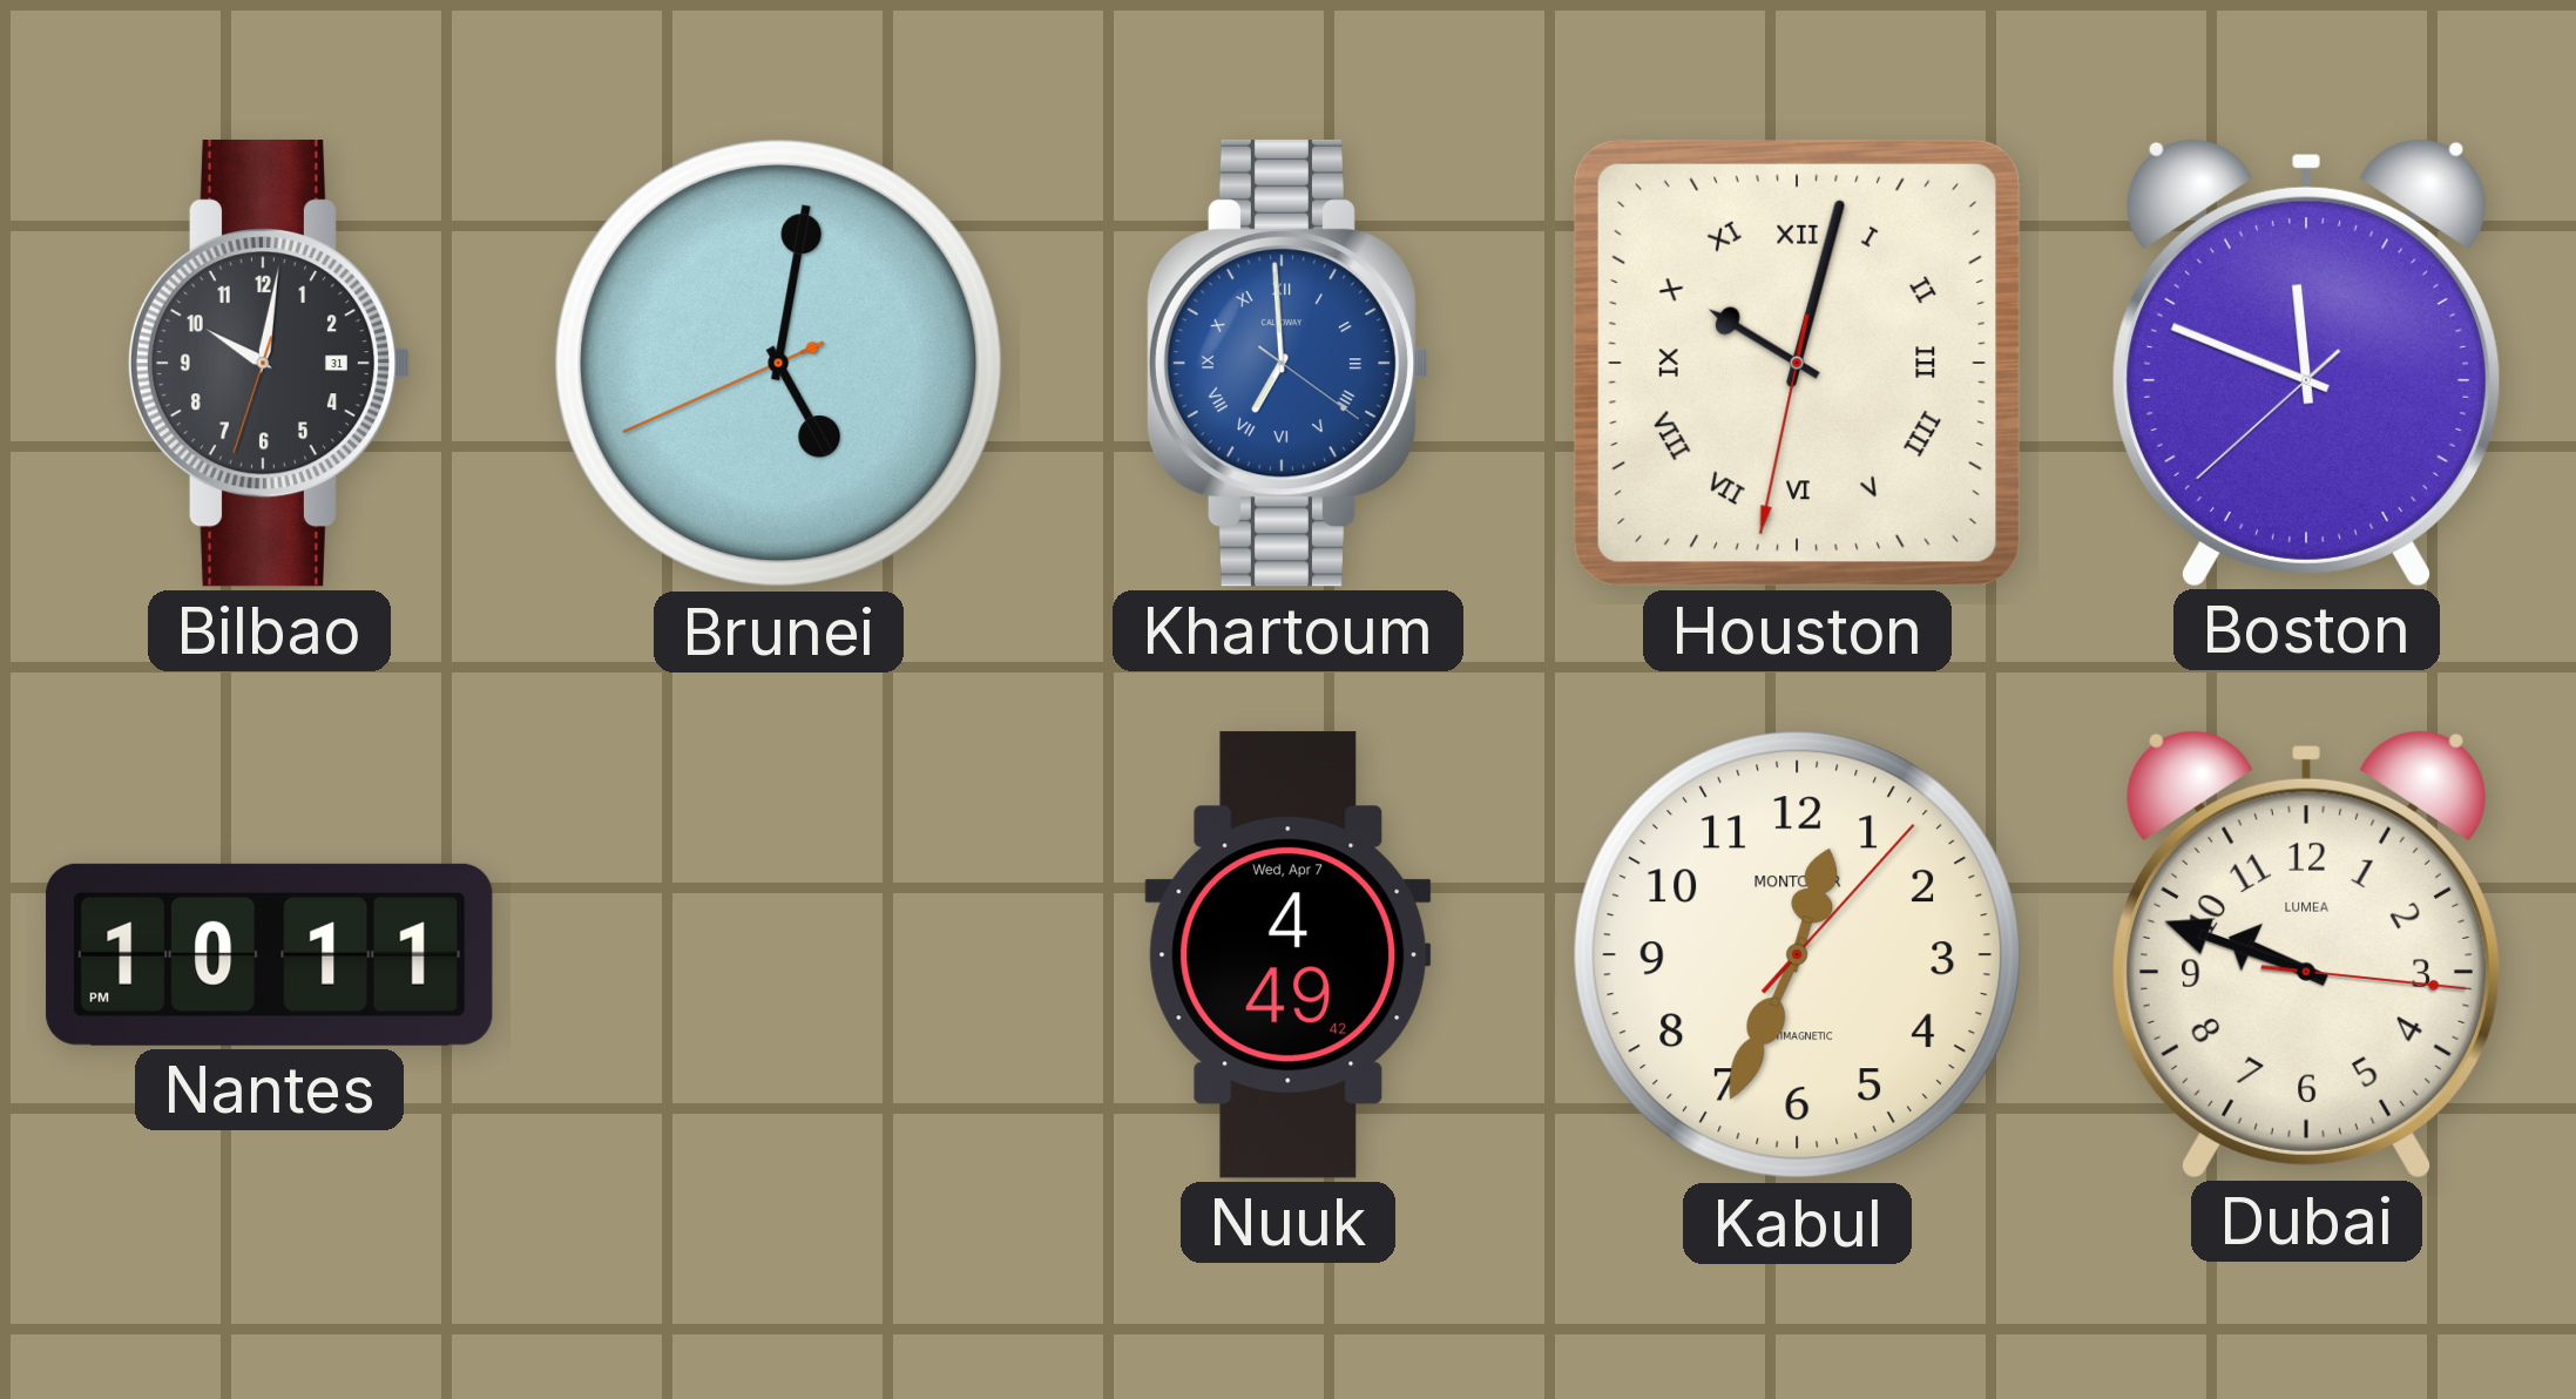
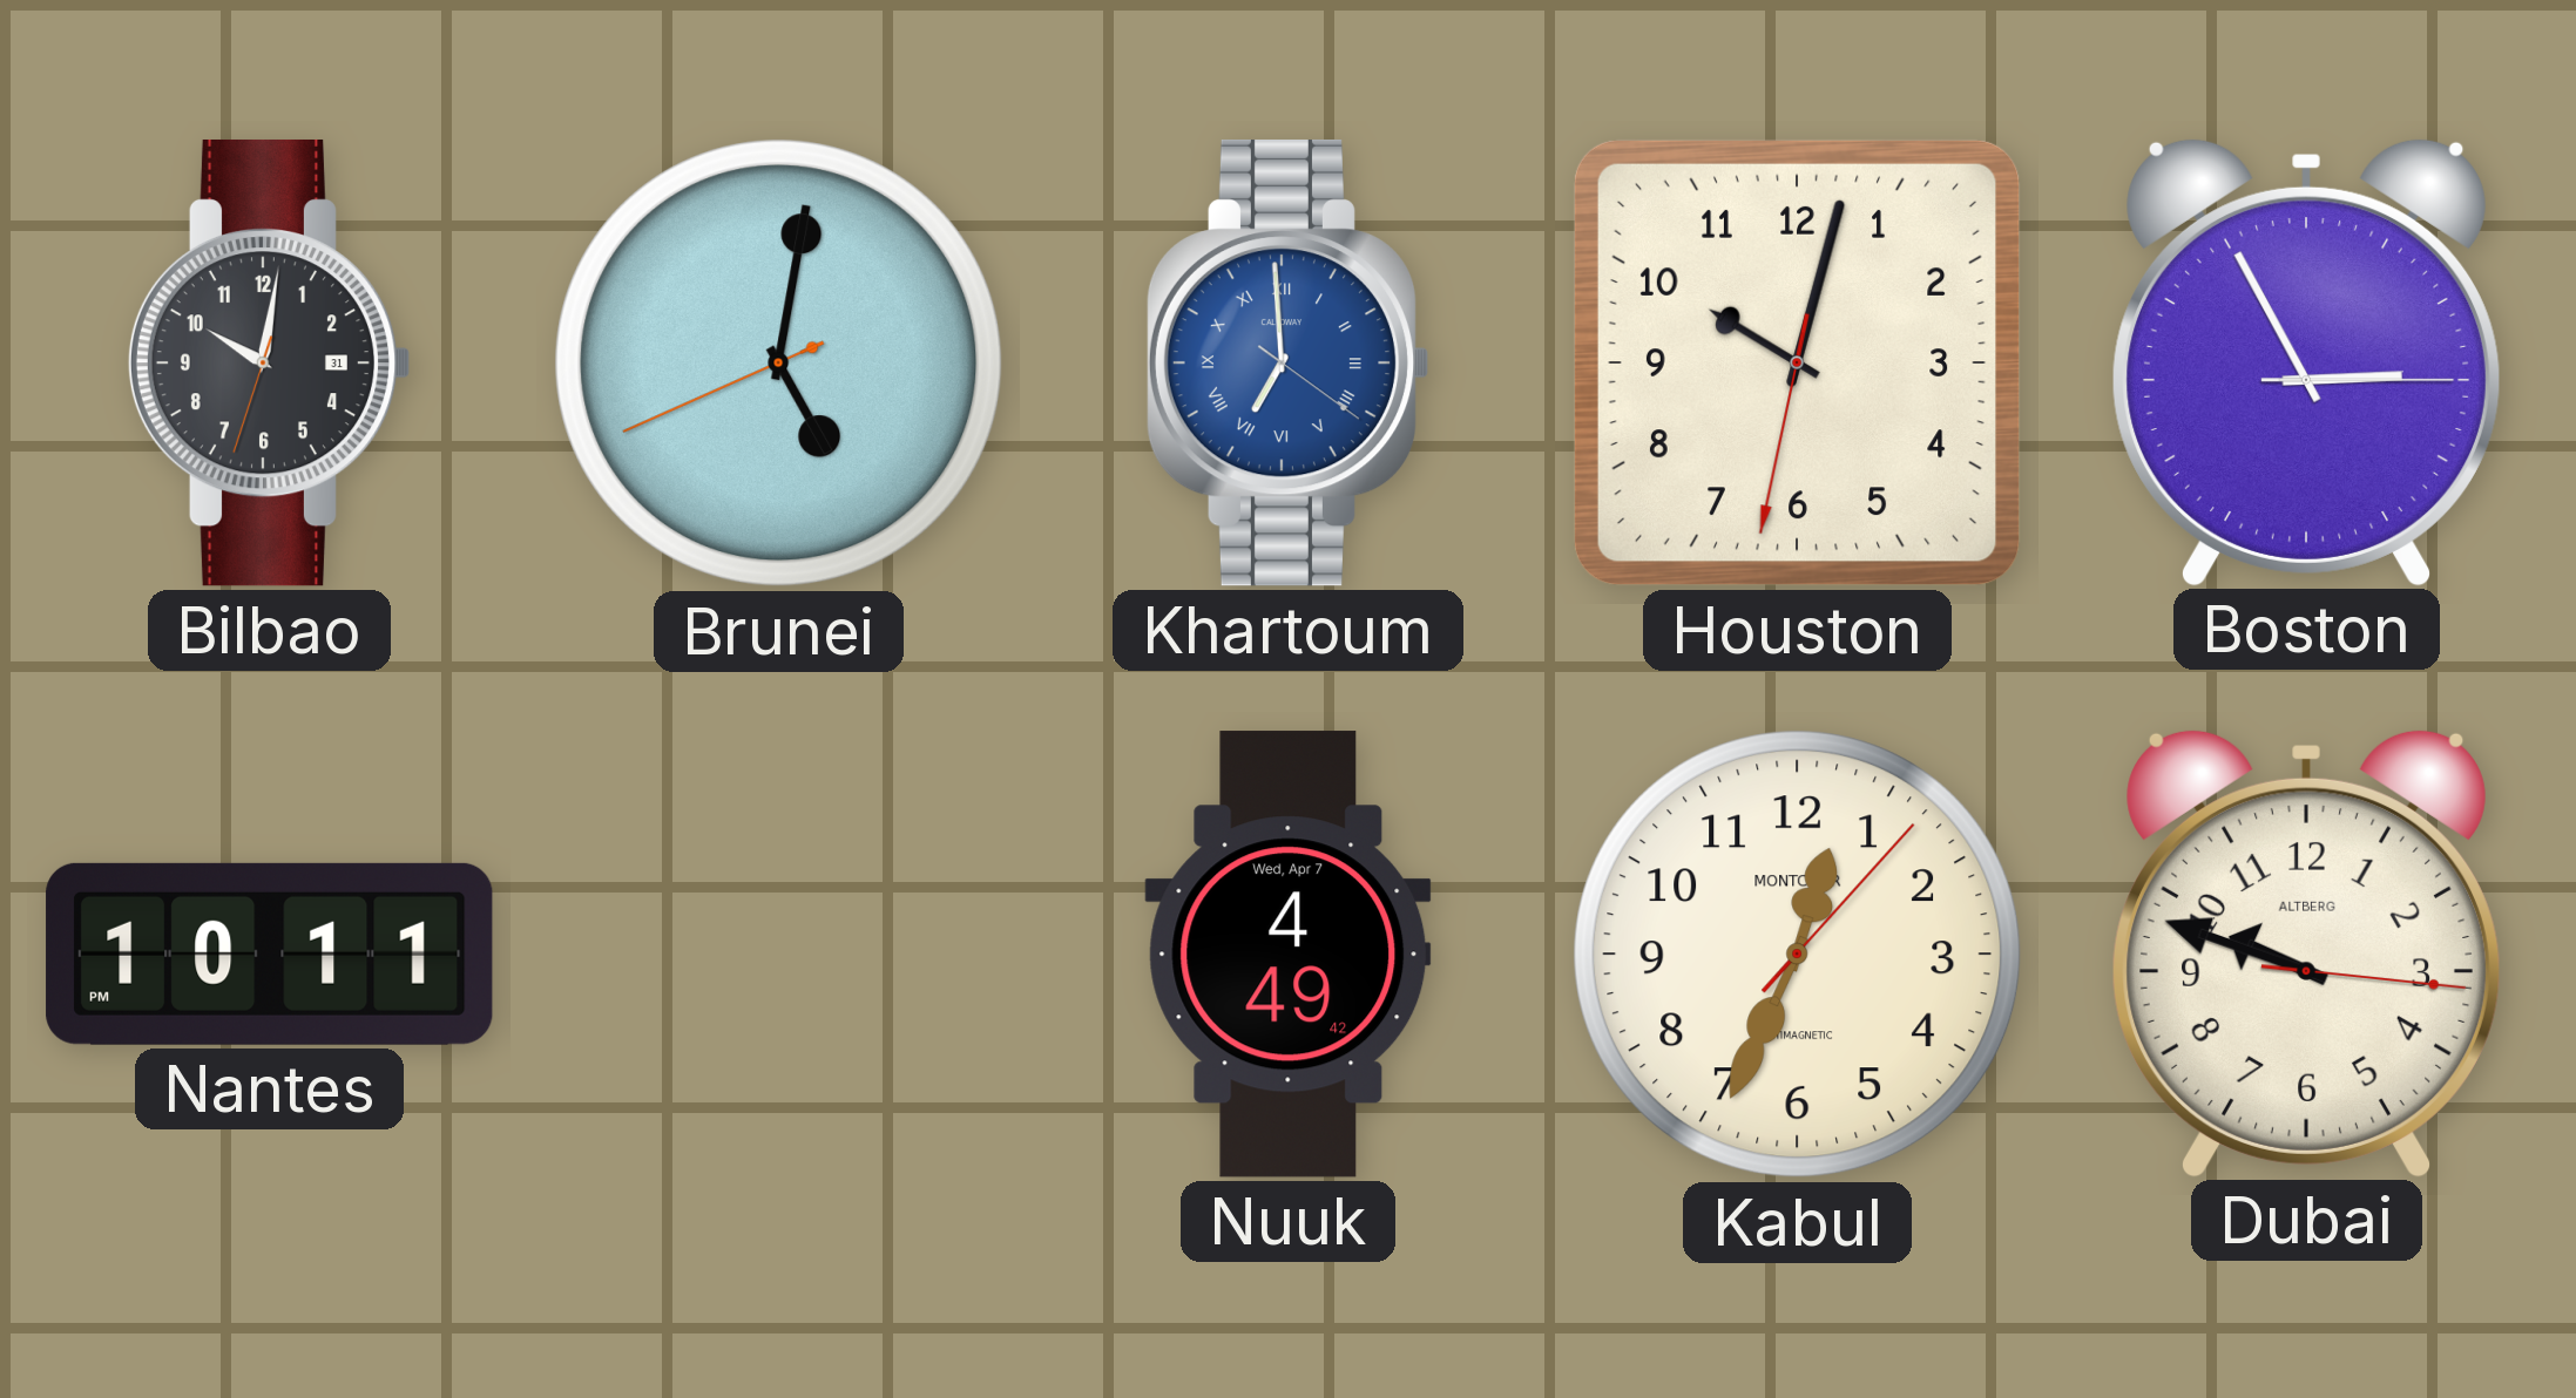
Houston numerals: Roman -> Arabic
Boston: 11:48 -> 2:55
Dubai brand: LUMEA -> ALTBERG
